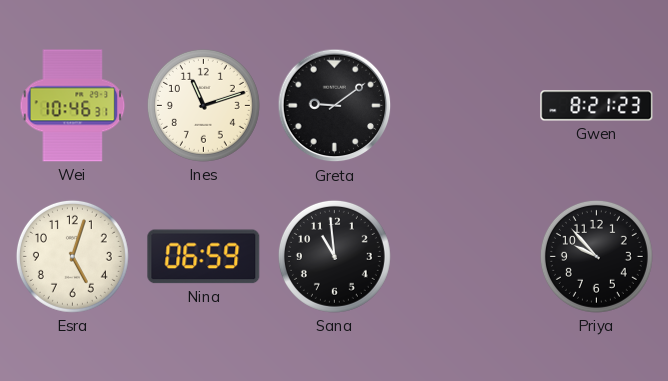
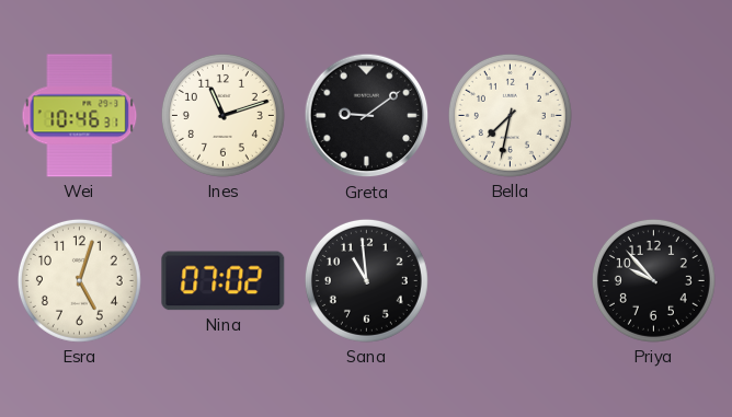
Bella: none -> 7:32
Gwen: 8:21 -> none
Nina: 06:59 -> 07:02
